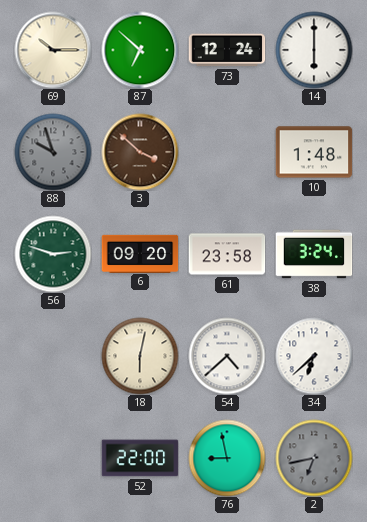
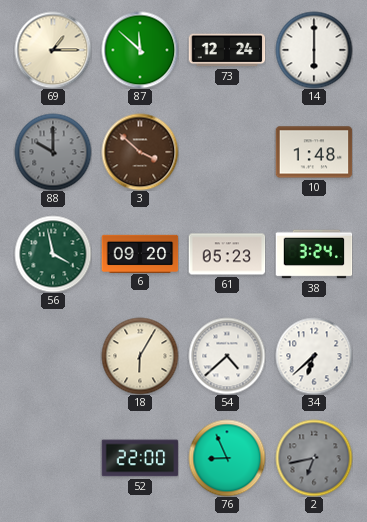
69: 10:15 -> 1:15
87: 6:52 -> 11:52
88: 9:57 -> 10:00
56: 2:48 -> 3:58
61: 23:58 -> 05:23
18: 6:02 -> 6:05
76: 8:58 -> 8:56
